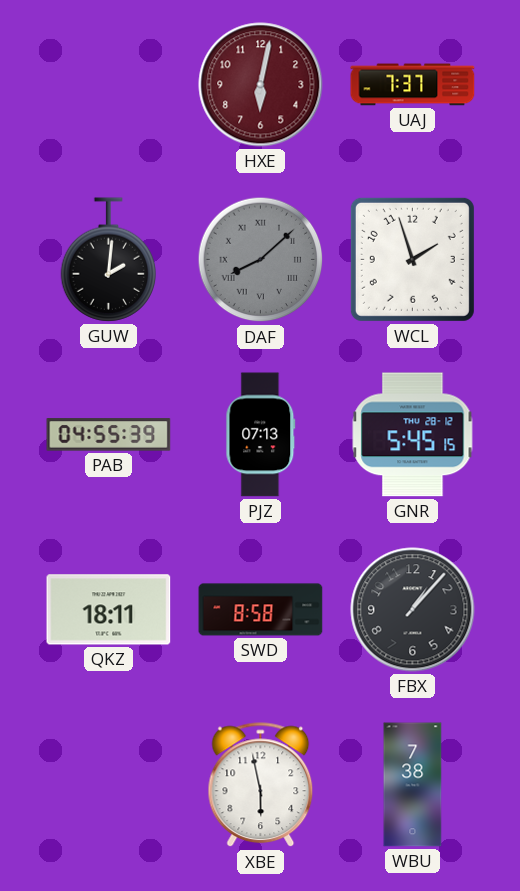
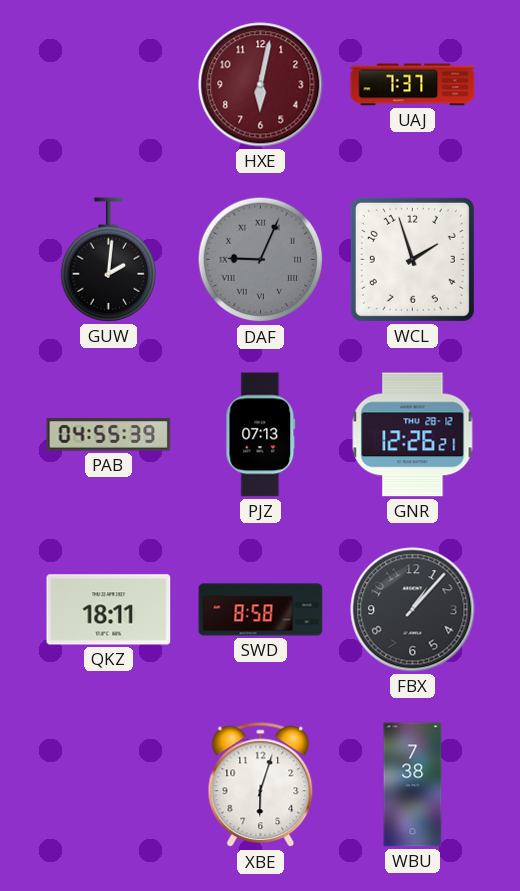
DAF: 8:08 -> 9:04
GNR: 5:45 -> 12:26
XBE: 5:58 -> 6:03
